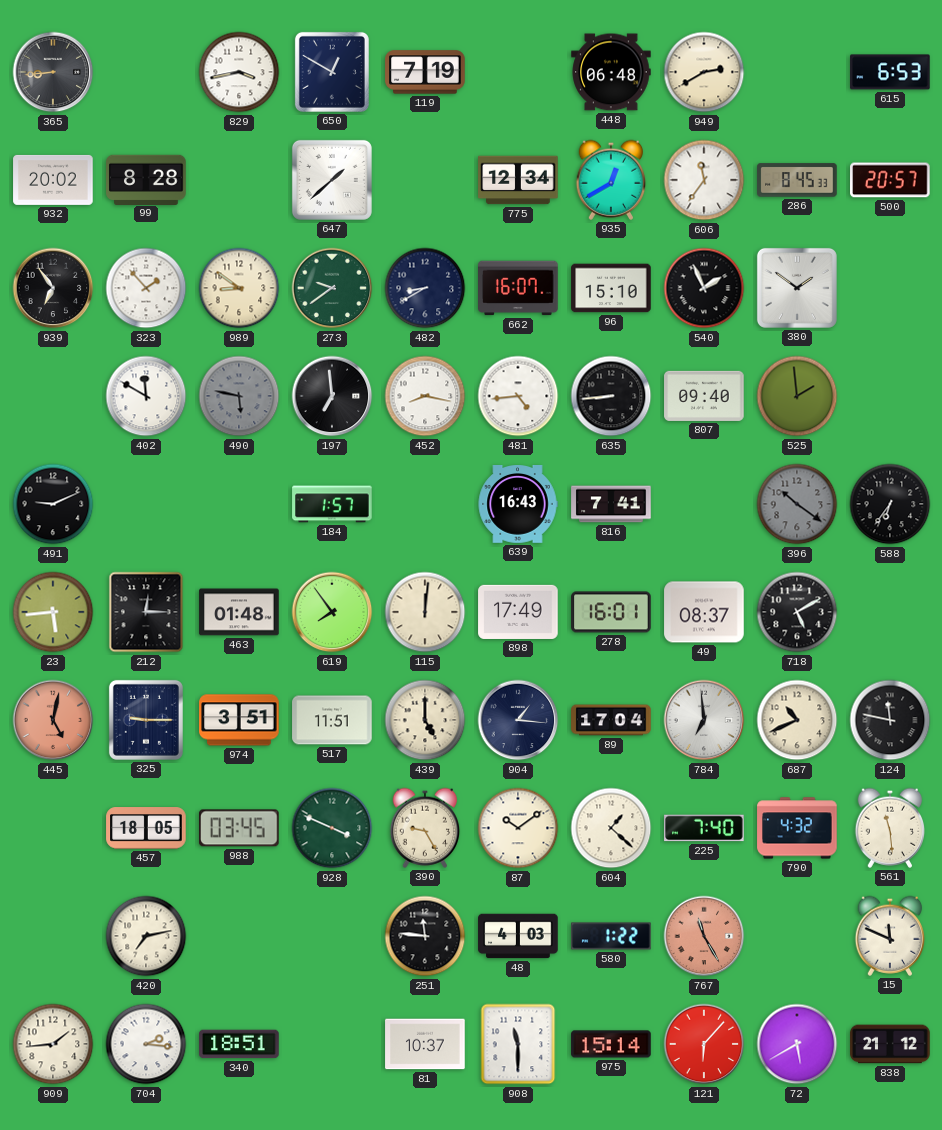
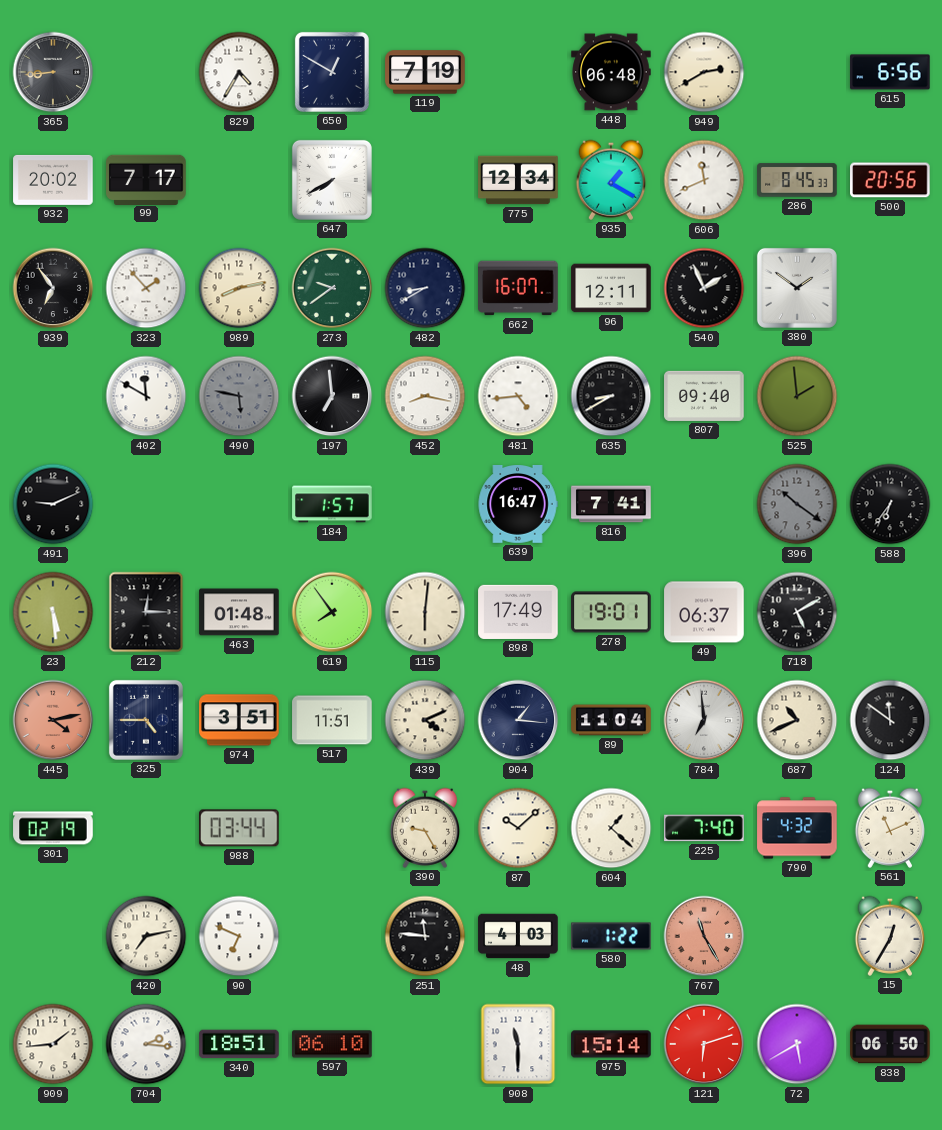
829: 3:43 -> 4:35
615: 6:53 -> 6:56
99: 8:28 -> 7:17
647: 1:38 -> 7:40
935: 12:40 -> 1:20
606: 11:36 -> 11:41
500: 20:57 -> 20:56
989: 8:51 -> 8:13
96: 15:10 -> 12:11
635: 8:44 -> 8:40
639: 16:43 -> 16:47
23: 5:44 -> 5:29
115: 12:01 -> 6:01
278: 16:01 -> 19:01
49: 08:37 -> 06:37
445: 5:02 -> 4:13
325: 9:15 -> 4:45
439: 5:00 -> 4:11
89: 17:04 -> 11:04
124: 11:47 -> 11:51
301: none -> 02:19
457: 18:05 -> none
988: 03:45 -> 03:44
928: 3:49 -> none
87: 10:09 -> 10:08
561: 11:29 -> 11:11
90: none -> 6:49
15: 11:49 -> 12:35
597: none -> 06:10
81: 10:37 -> none
121: 6:07 -> 6:12
838: 21:12 -> 06:50
